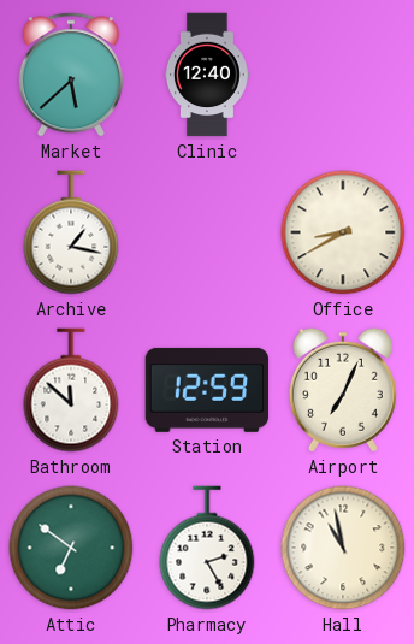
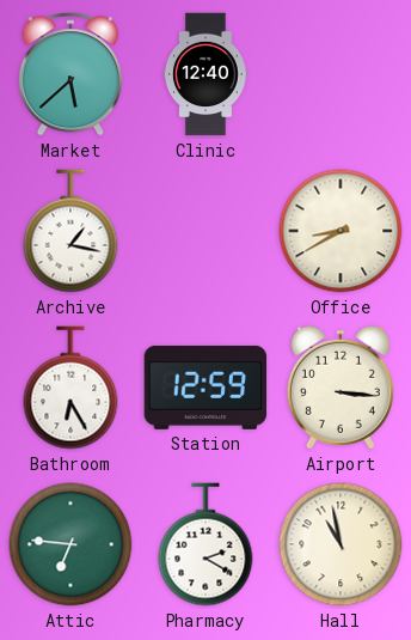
Bathroom: 11:52 -> 6:25
Airport: 7:04 -> 3:16
Attic: 6:51 -> 6:46
Pharmacy: 2:25 -> 2:20
